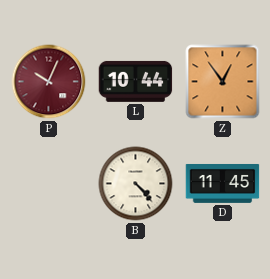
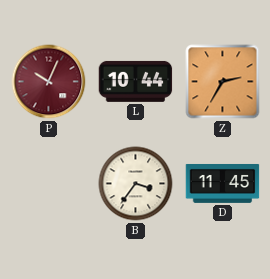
Z: 12:54 -> 2:35
B: 4:23 -> 3:36
